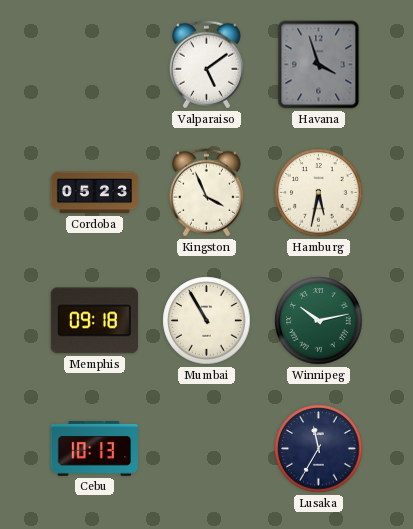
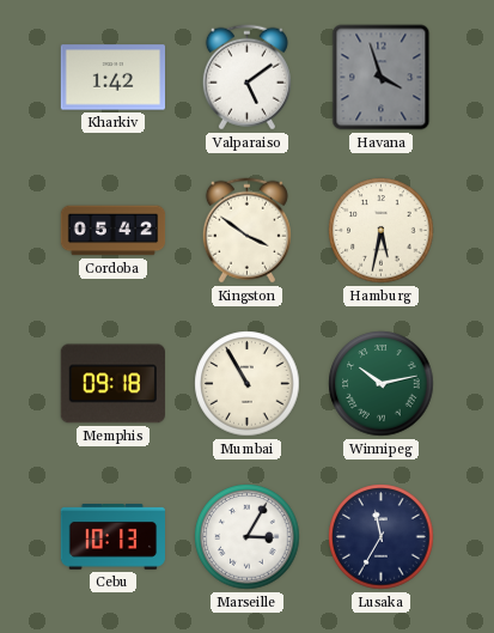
Kharkiv: none -> 1:42
Cordoba: 05:23 -> 05:42
Kingston: 3:56 -> 3:51
Marseille: none -> 3:05
